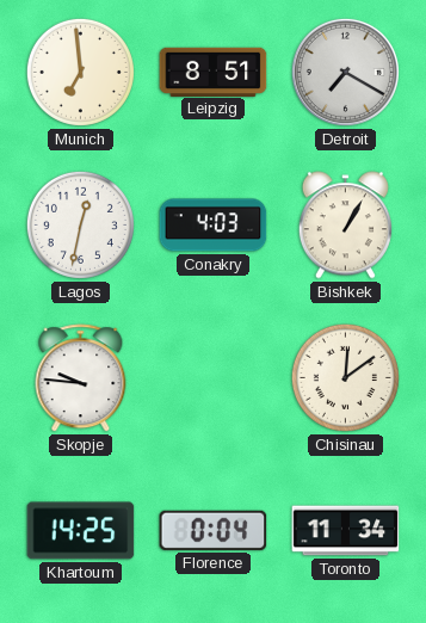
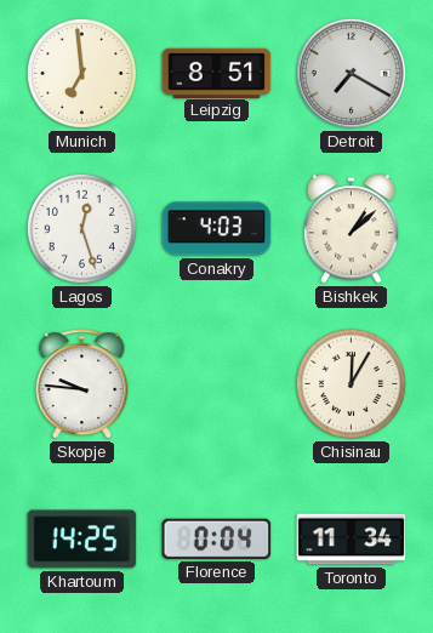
Lagos: 12:32 -> 12:27
Bishkek: 1:05 -> 1:08
Chisinau: 12:09 -> 12:05
